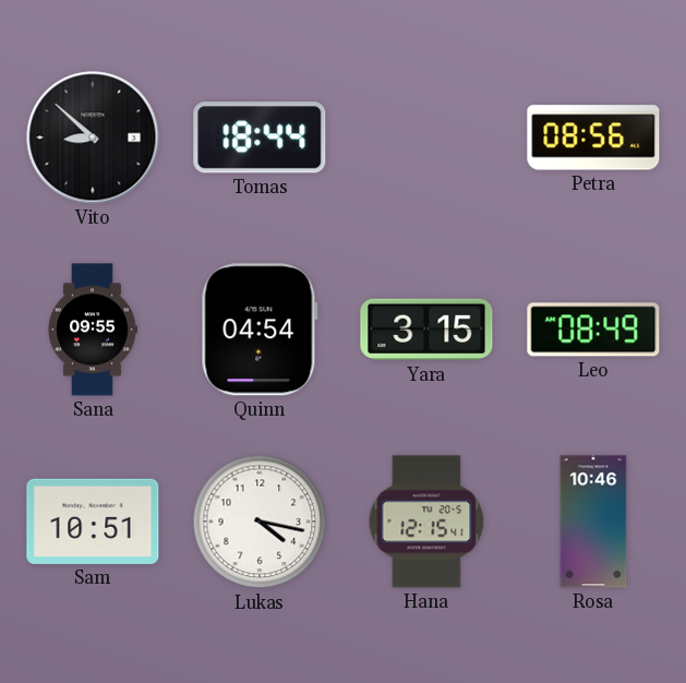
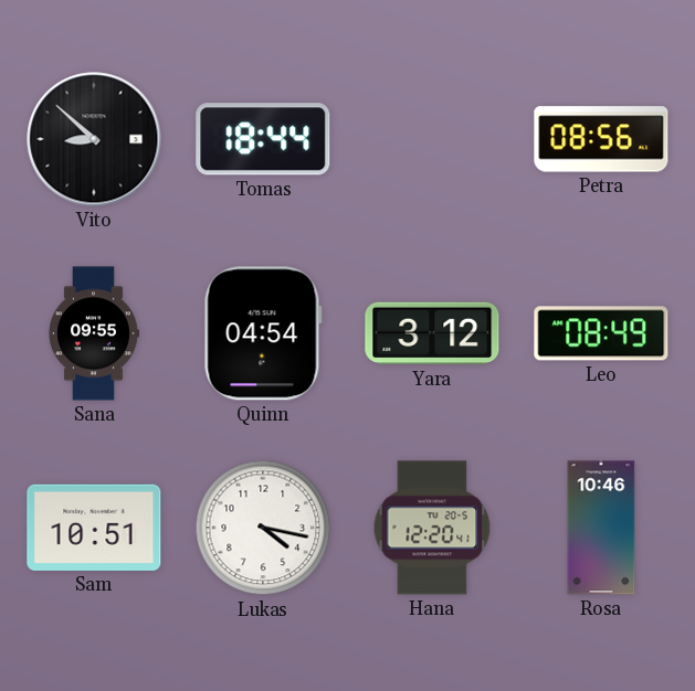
Yara: 3:15 -> 3:12
Hana: 12:15 -> 12:20
